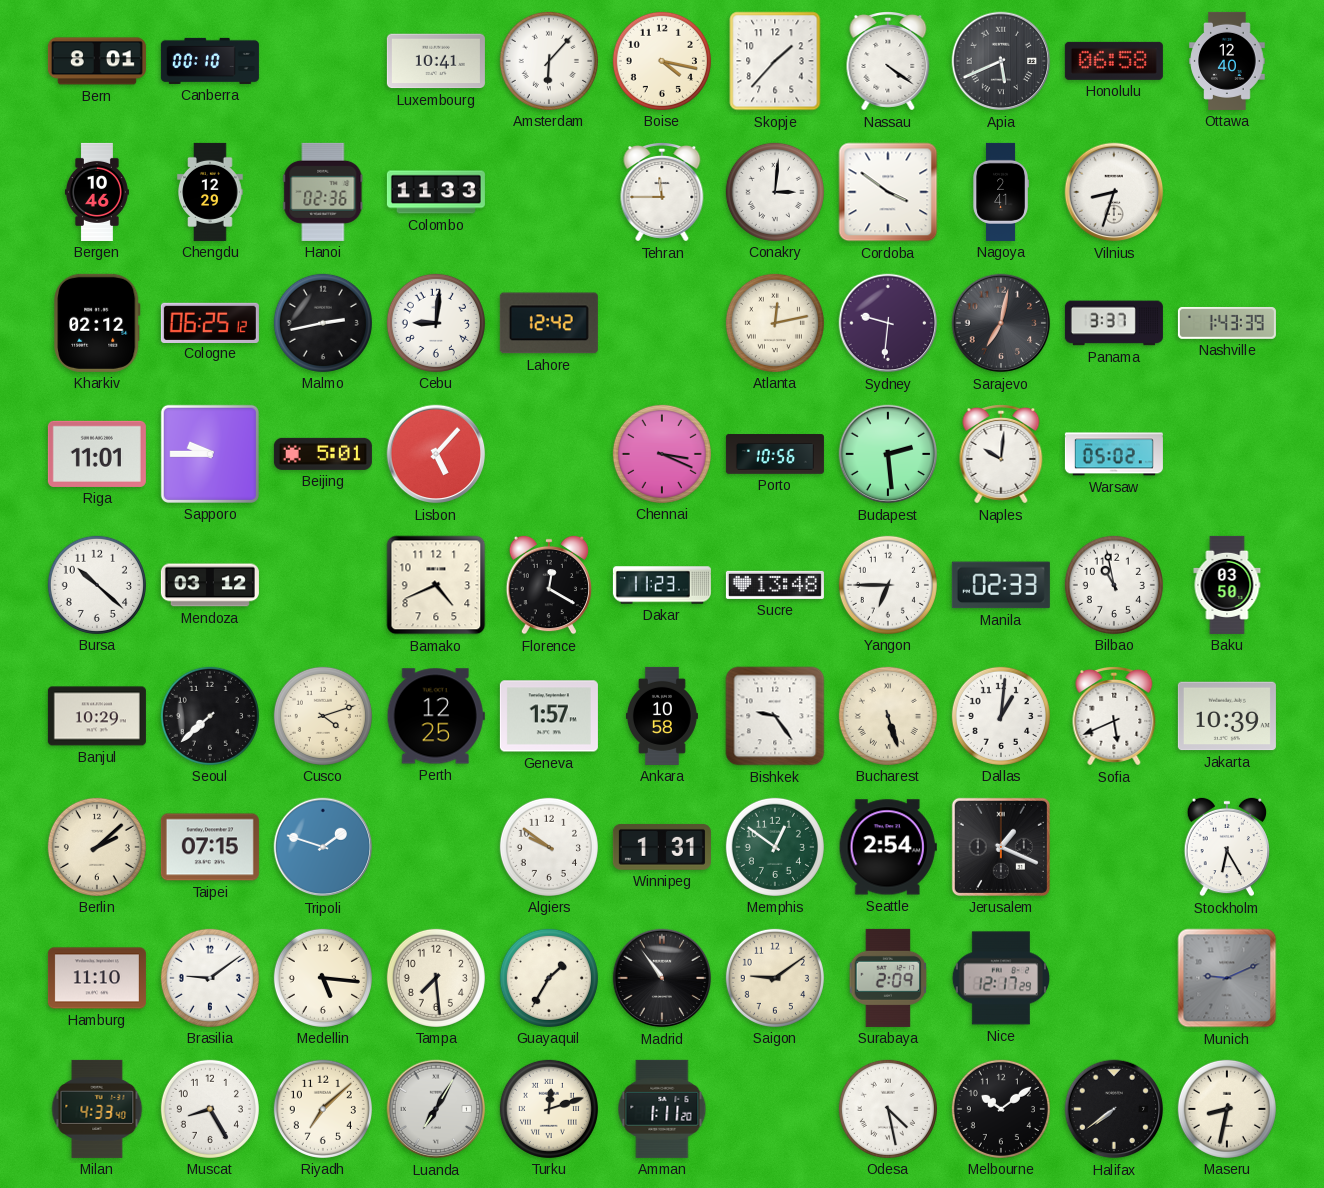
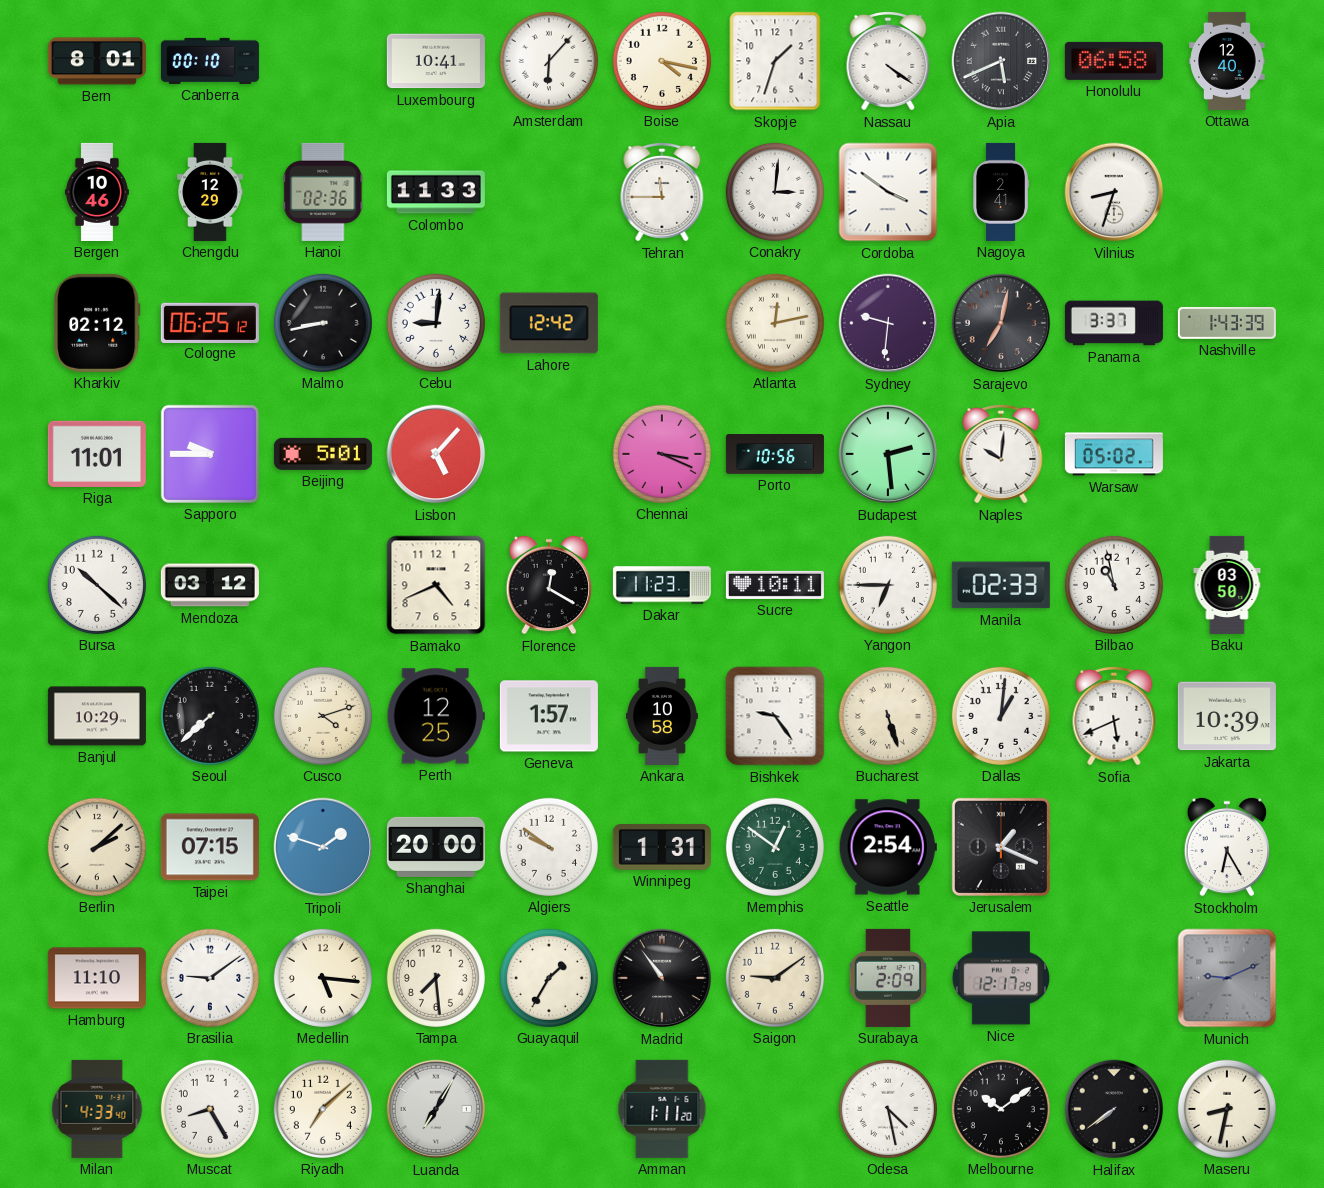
Skopje: 1:37 -> 1:33
Malmo: 2:43 -> 8:43
Sucre: 13:48 -> 10:11
Shanghai: none -> 20:00
Turku: 12:12 -> none
